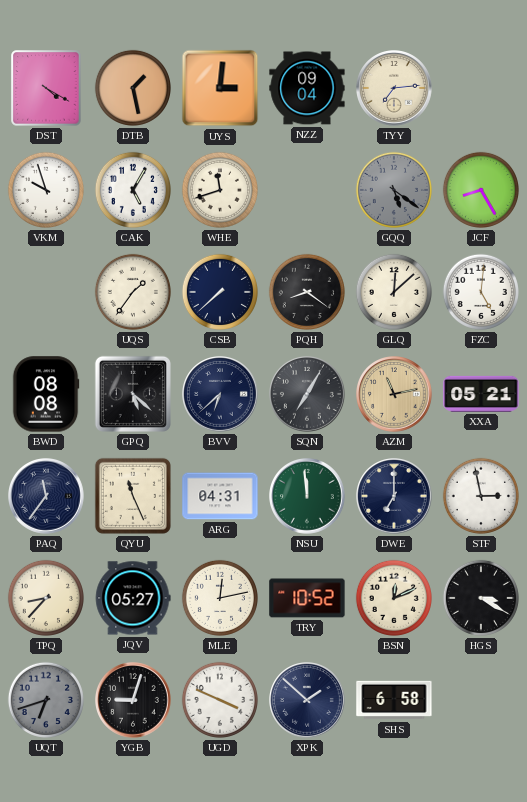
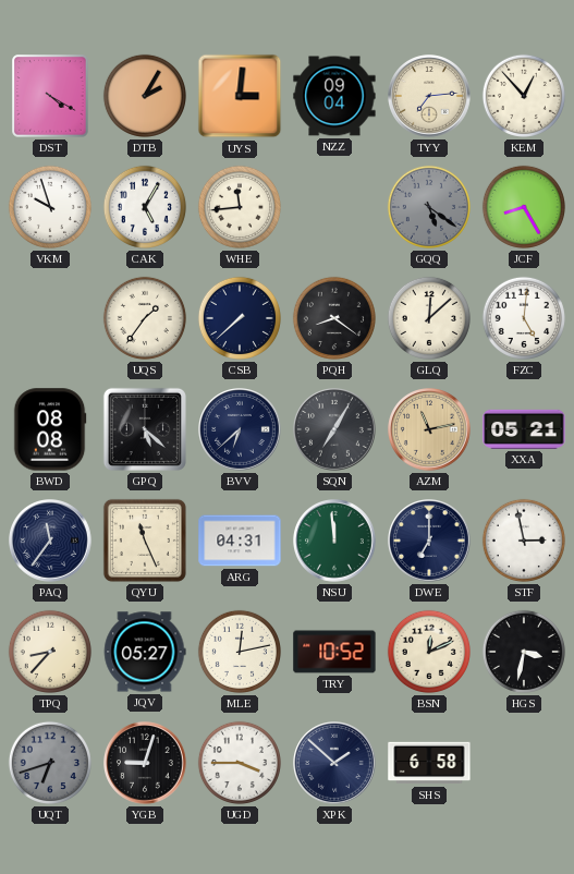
DTB: 1:28 -> 2:05
KEM: none -> 12:53
WHE: 11:42 -> 11:44
HGS: 3:20 -> 3:32
UGD: 3:49 -> 3:45
